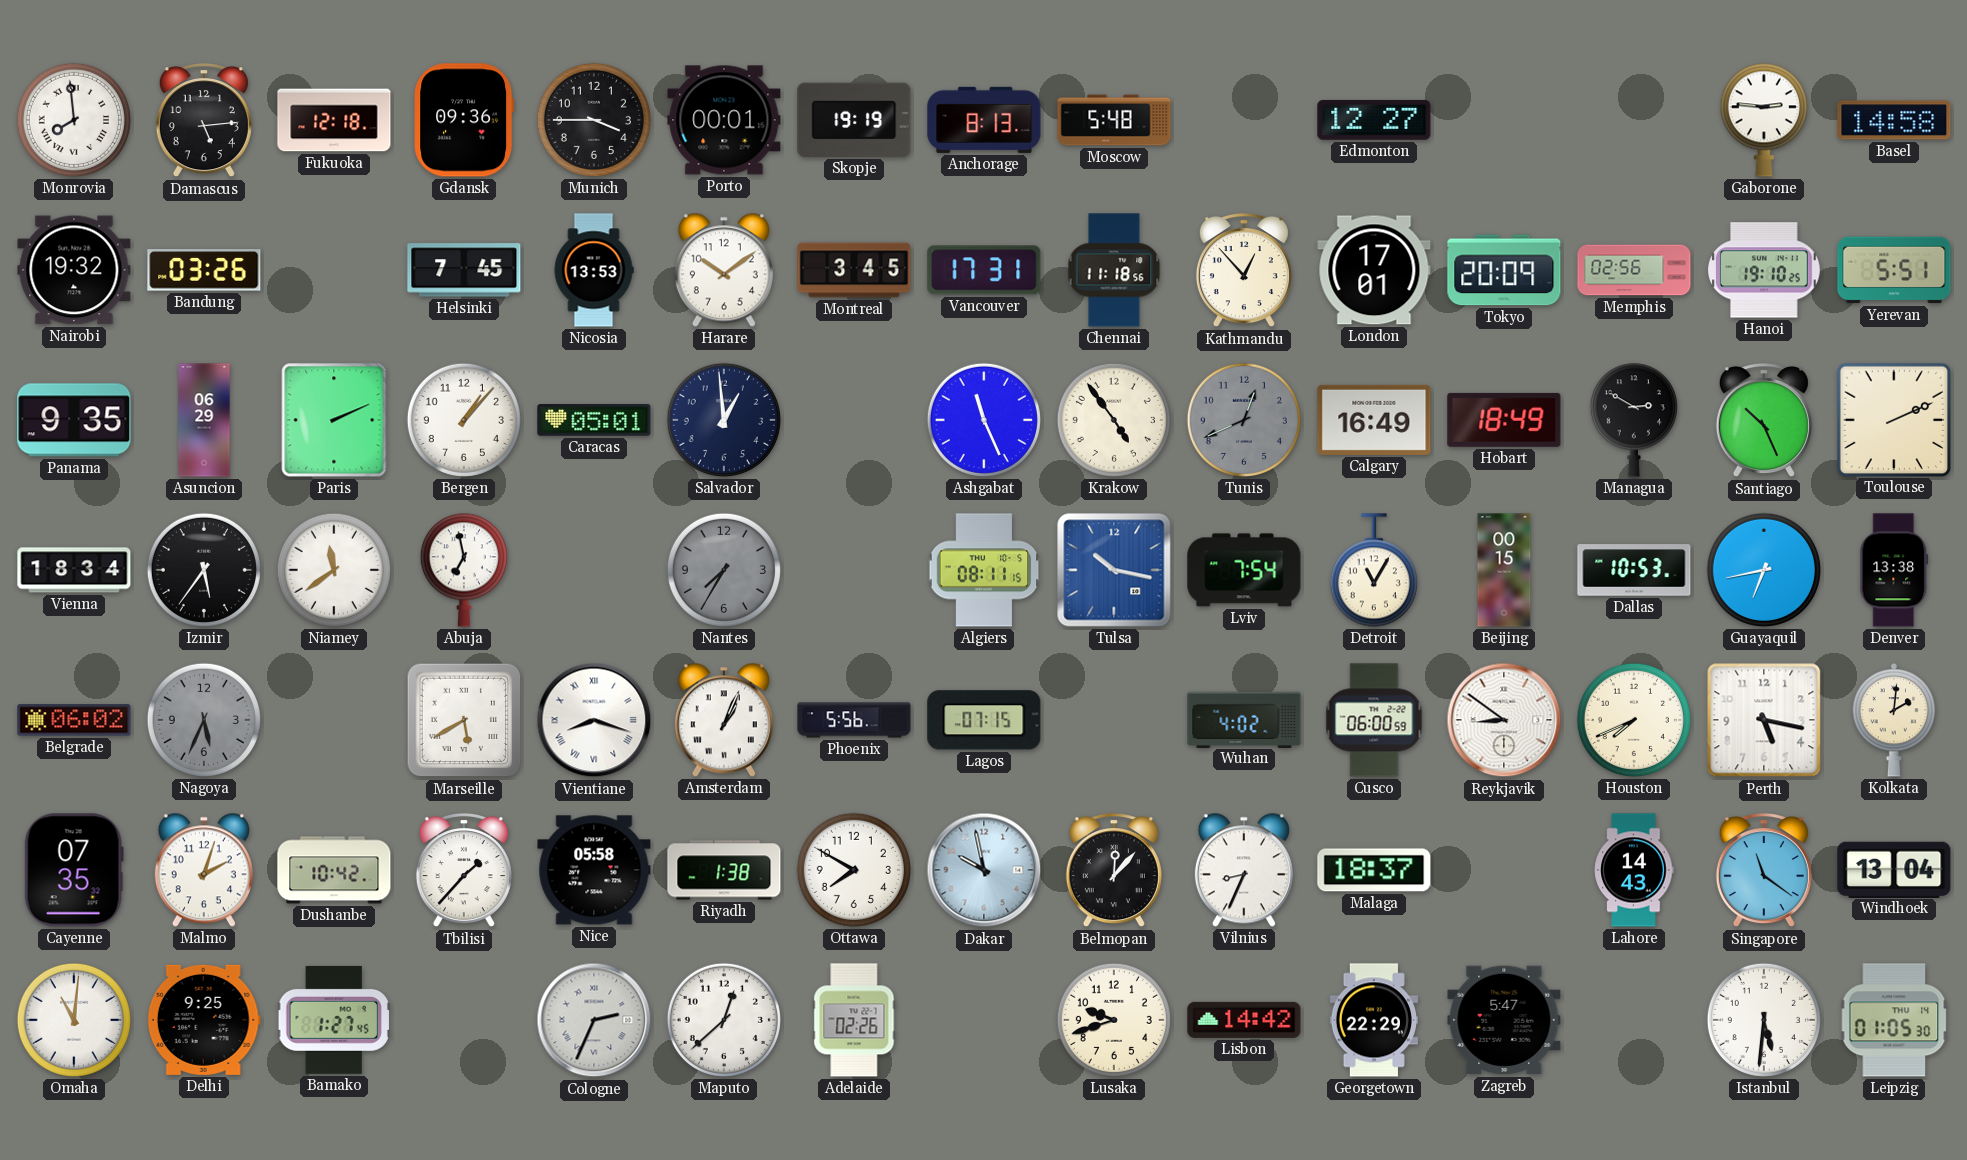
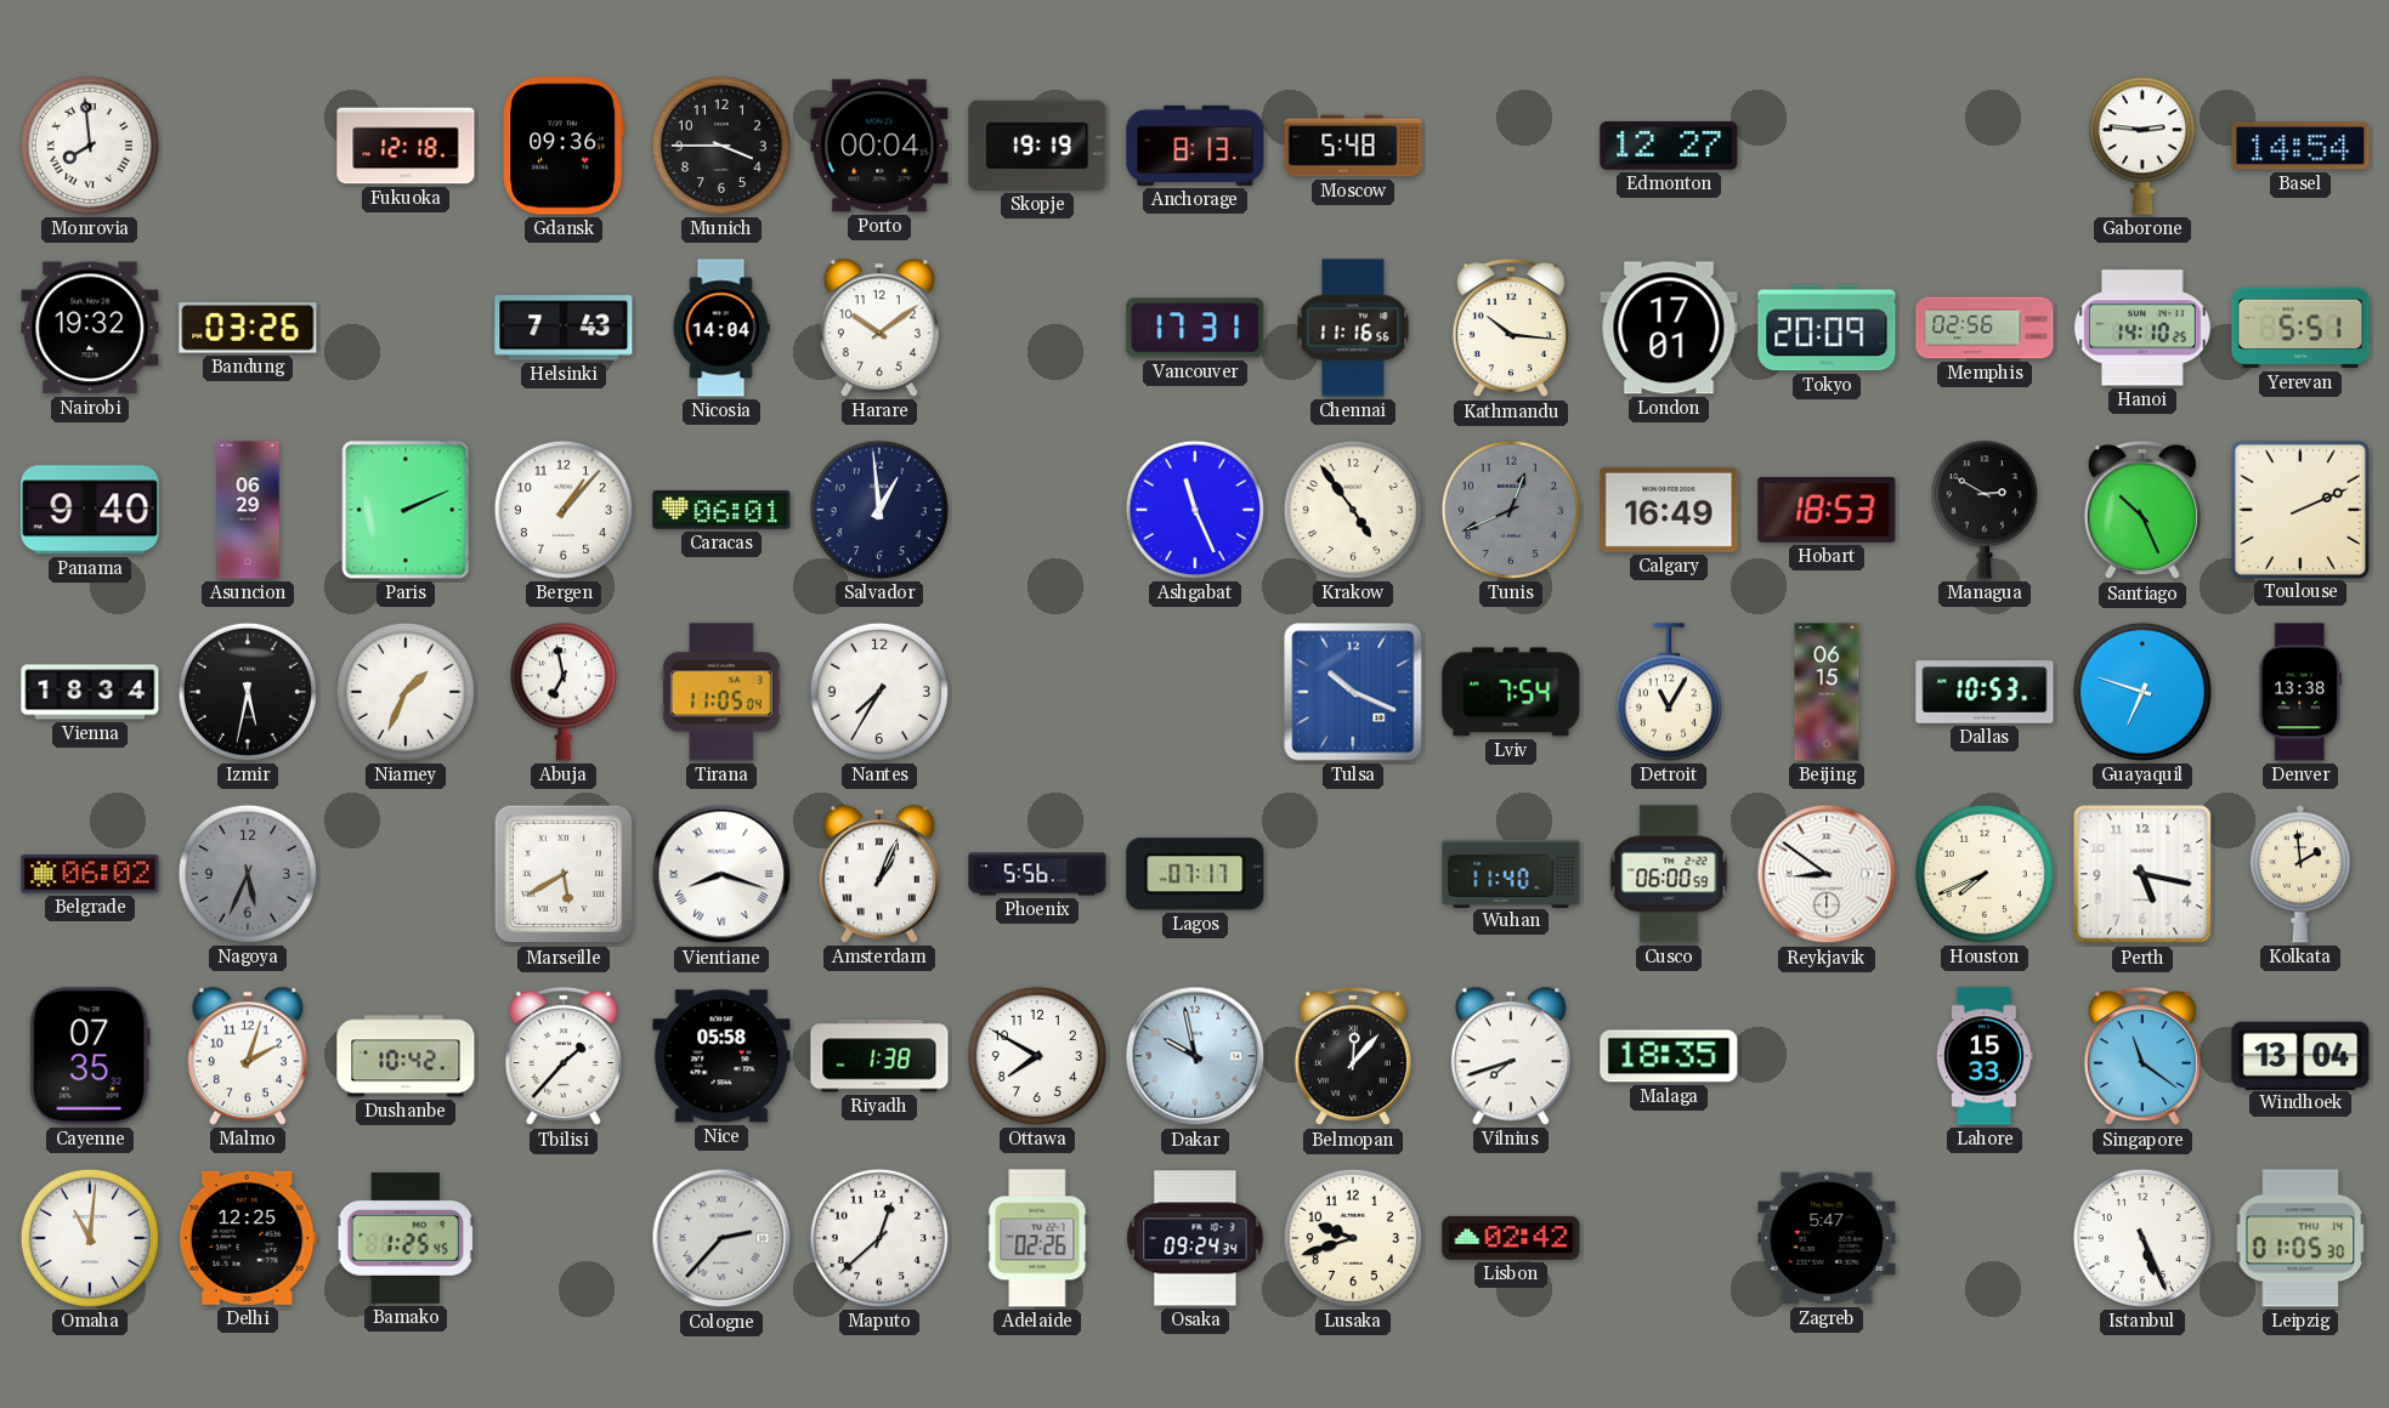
Damascus: 5:14 -> none
Porto: 00:01 -> 00:04
Basel: 14:58 -> 14:54
Helsinki: 7:45 -> 7:43
Nicosia: 13:53 -> 14:04
Montreal: 3:45 -> none
Chennai: 11:18 -> 11:16
Kathmandu: 12:53 -> 10:16
Hanoi: 19:10 -> 14:10
Panama: 9:35 -> 9:40
Caracas: 05:01 -> 06:01
Hobart: 18:49 -> 18:53
Izmir: 5:36 -> 5:32
Niamey: 11:39 -> 1:34
Tirana: none -> 11:05
Nantes dial: grey -> white
Algiers: 08:11 -> none
Tulsa: 10:17 -> 10:19
Beijing: 00:15 -> 06:15
Guayaquil: 6:43 -> 6:48
Lagos: 07:15 -> 07:17
Wuhan: 4:02 -> 11:40
Kolkata: 2:01 -> 1:59
Vilnius: 8:34 -> 7:42
Malaga: 18:37 -> 18:35
Lahore: 14:43 -> 15:33
Delhi: 9:25 -> 12:25
Bamako: 1:27 -> 1:25
Cologne: 2:34 -> 2:37
Osaka: none -> 09:24
Lisbon: 14:42 -> 02:42
Georgetown: 22:29 -> none
Istanbul: 5:31 -> 5:26
